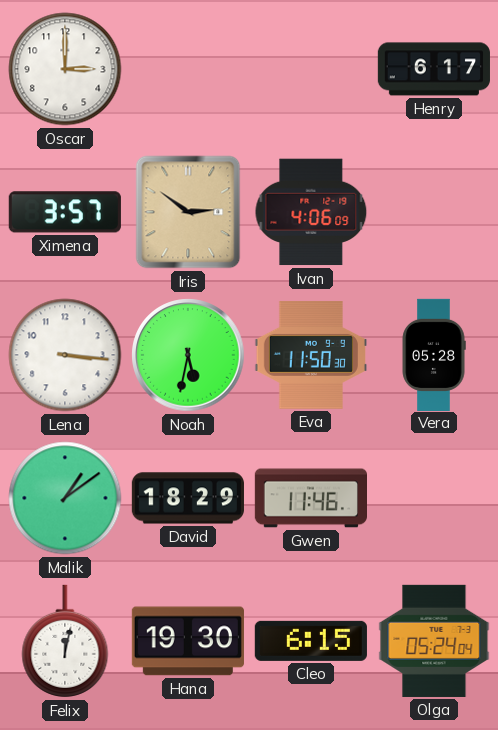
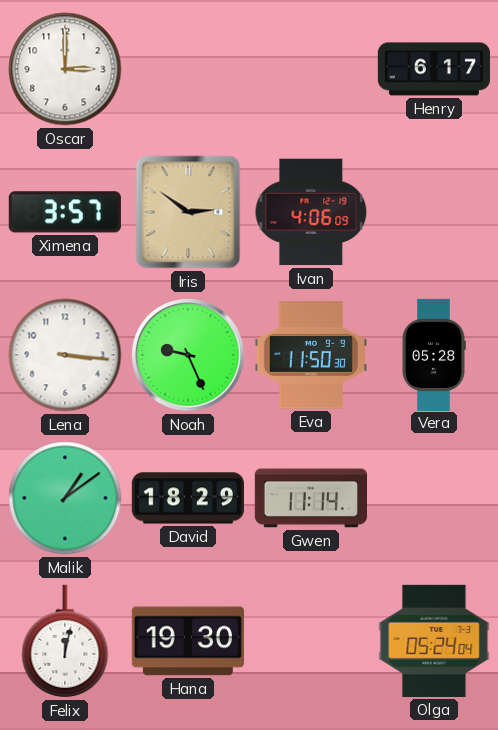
Noah: 5:32 -> 9:26
Gwen: 11:46 -> 11:14
Cleo: 6:15 -> none
